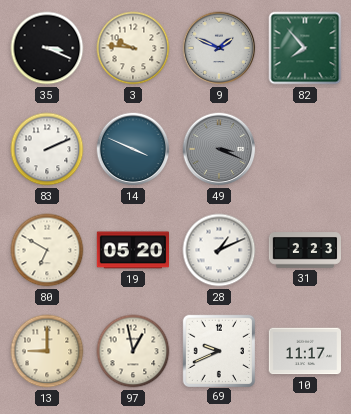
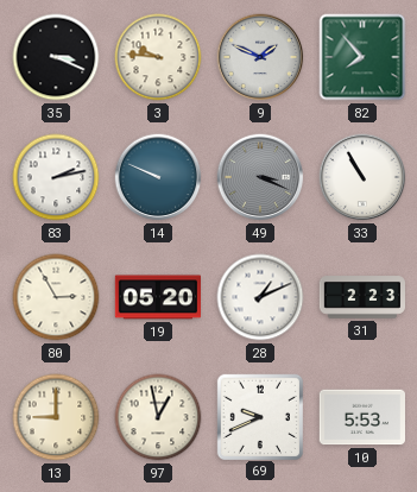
83: 2:11 -> 2:13
14: 3:49 -> 9:49
33: none -> 10:55
80: 6:50 -> 2:55
10: 11:17 -> 5:53
